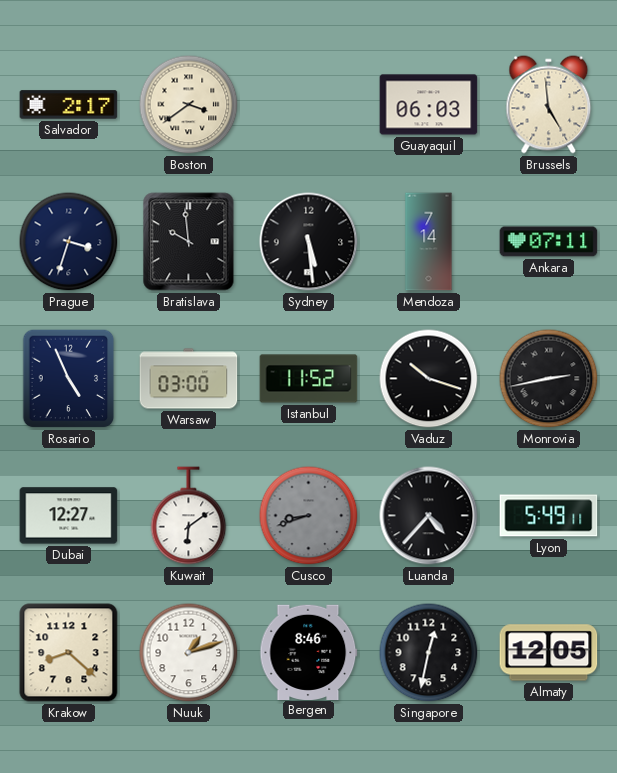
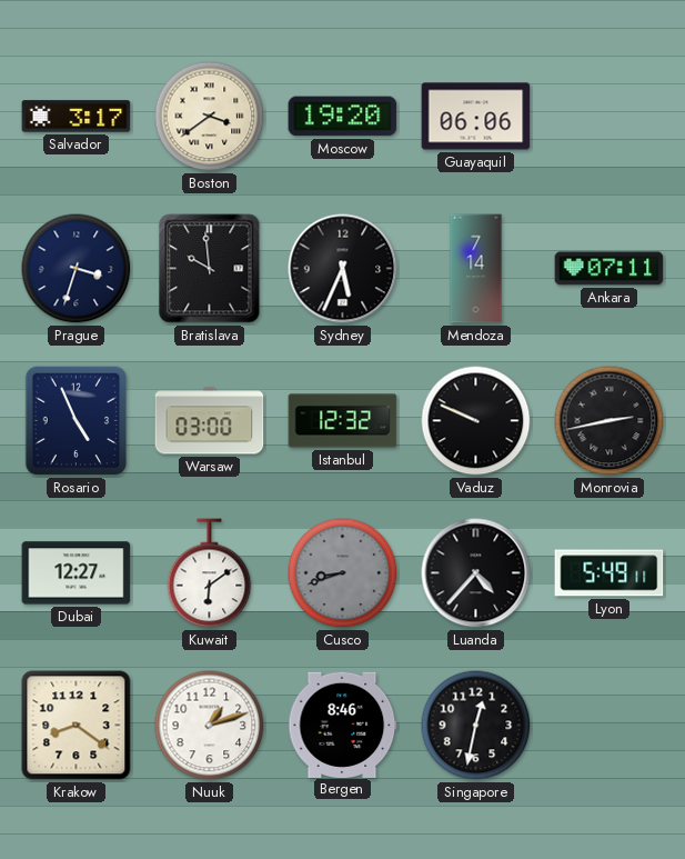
Salvador: 2:17 -> 3:17
Moscow: none -> 19:20
Guayaquil: 06:03 -> 06:06
Brussels: 4:59 -> none
Sydney: 5:29 -> 5:34
Istanbul: 11:52 -> 12:32
Vaduz: 10:18 -> 9:49
Krakow: 8:22 -> 8:21
Almaty: 12:05 -> none
